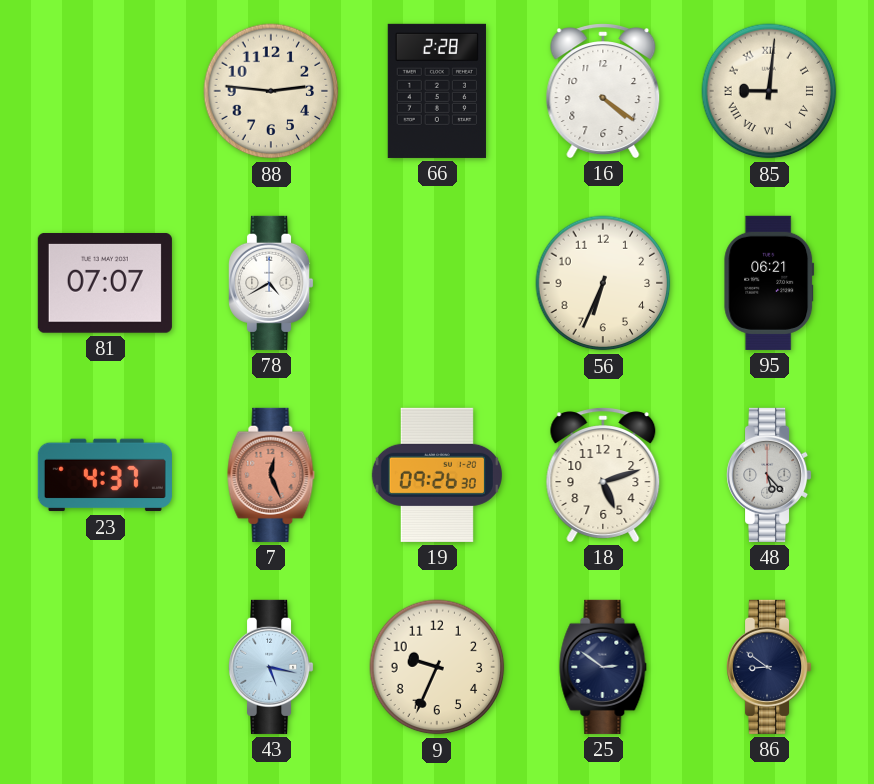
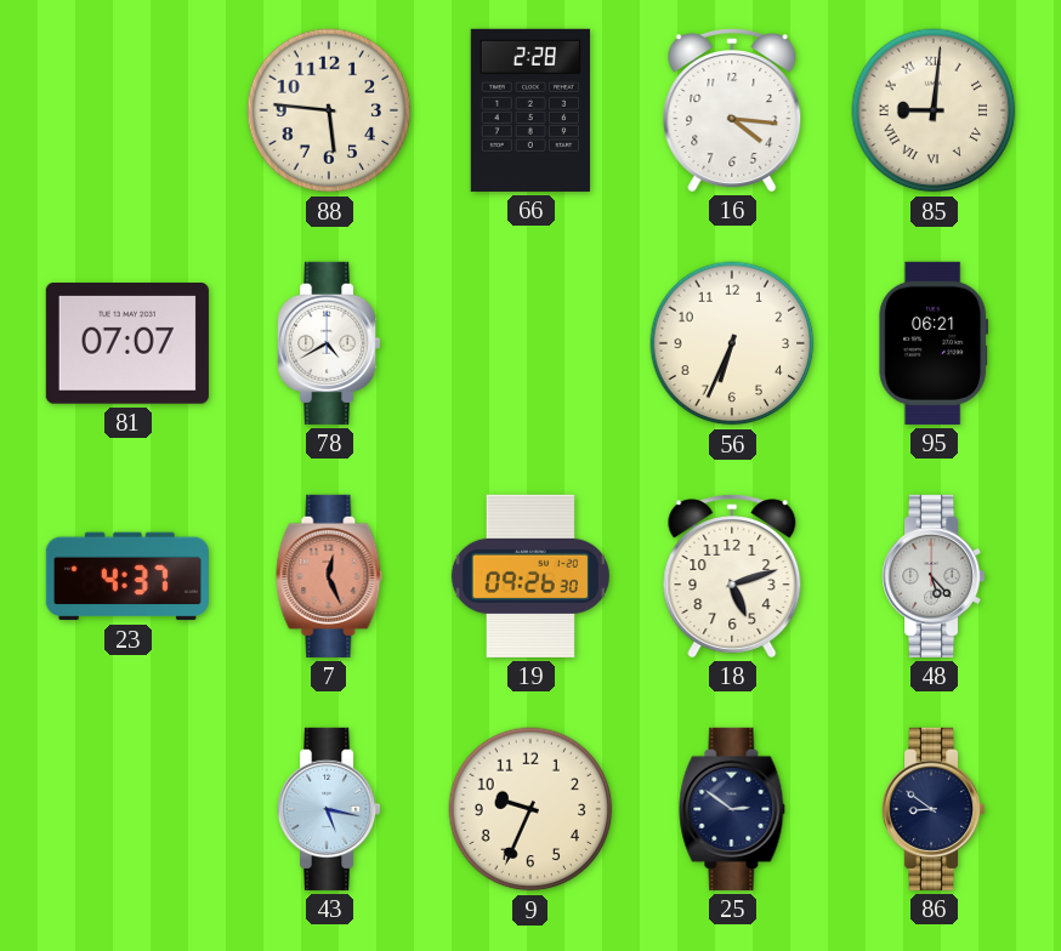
88: 2:46 -> 5:46
16: 4:21 -> 4:16
